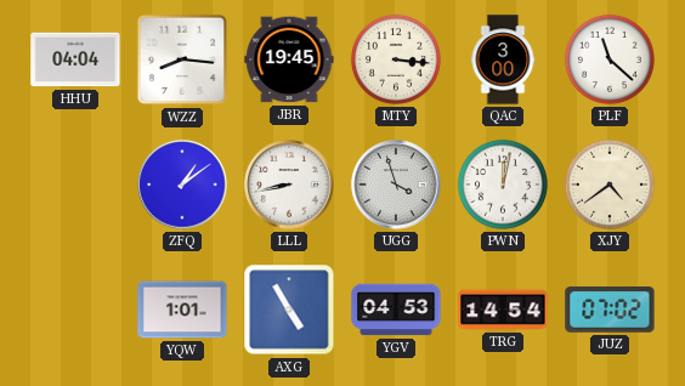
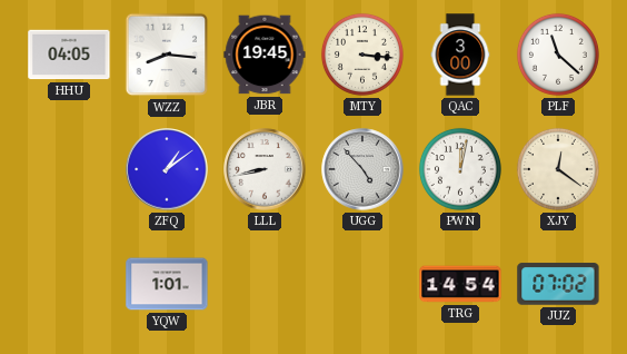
HHU: 04:04 -> 04:05
UGG: 3:57 -> 4:53
XJY: 4:39 -> 12:21
AXG: 4:55 -> none
YGV: 04:53 -> none
